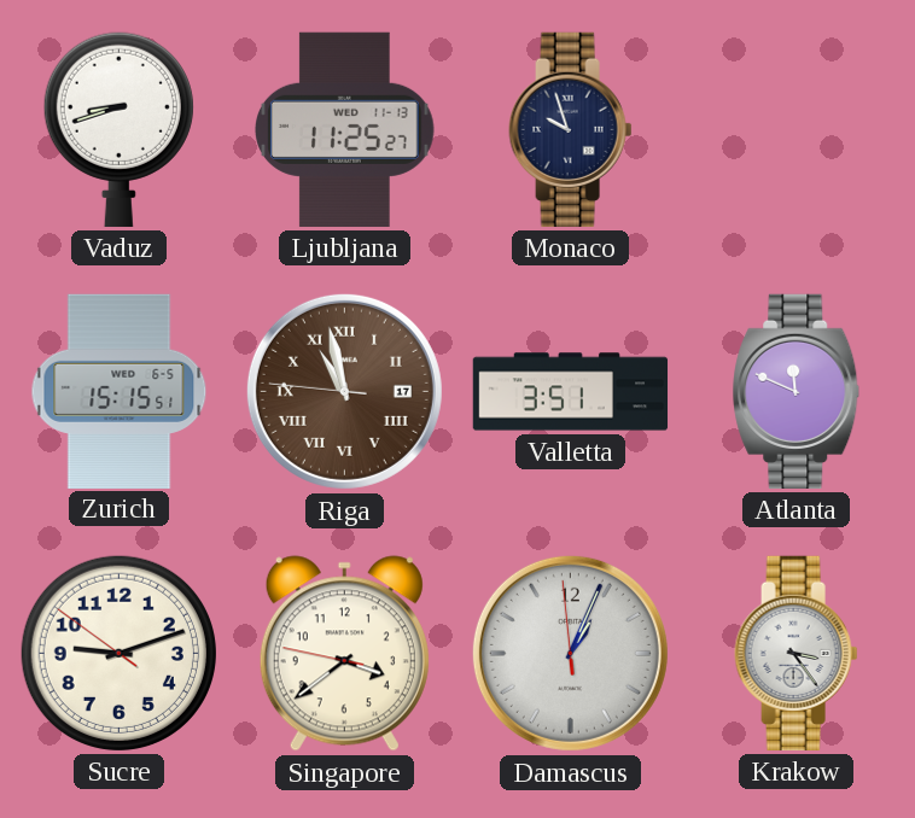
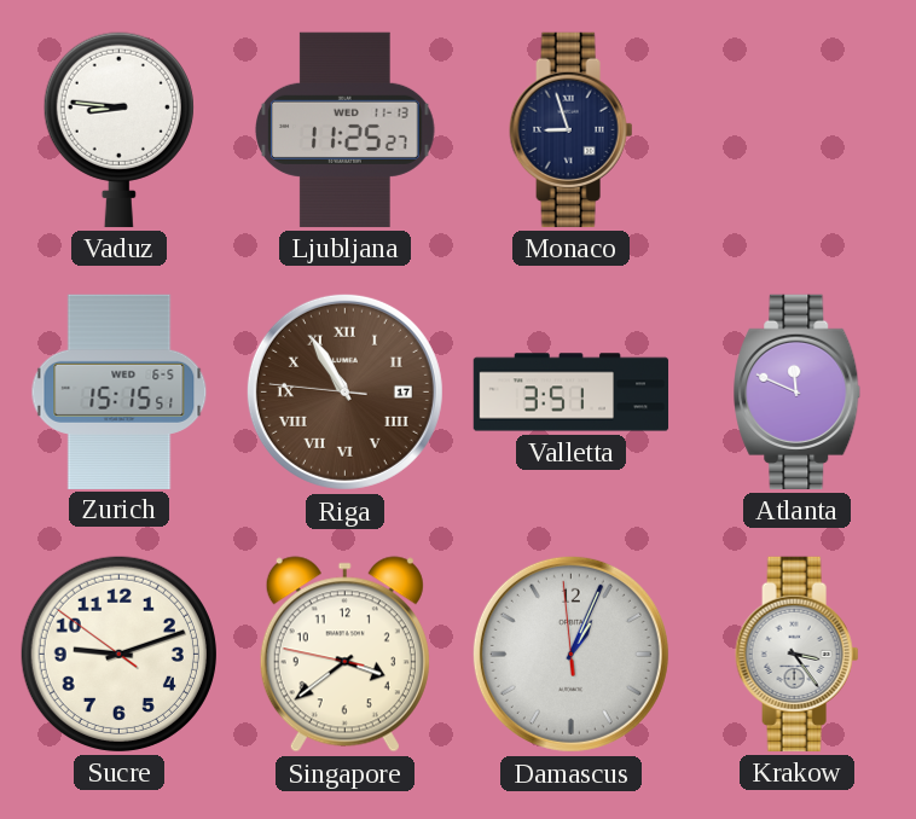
Vaduz: 8:42 -> 8:46
Monaco: 9:57 -> 8:57
Riga: 10:57 -> 10:54
